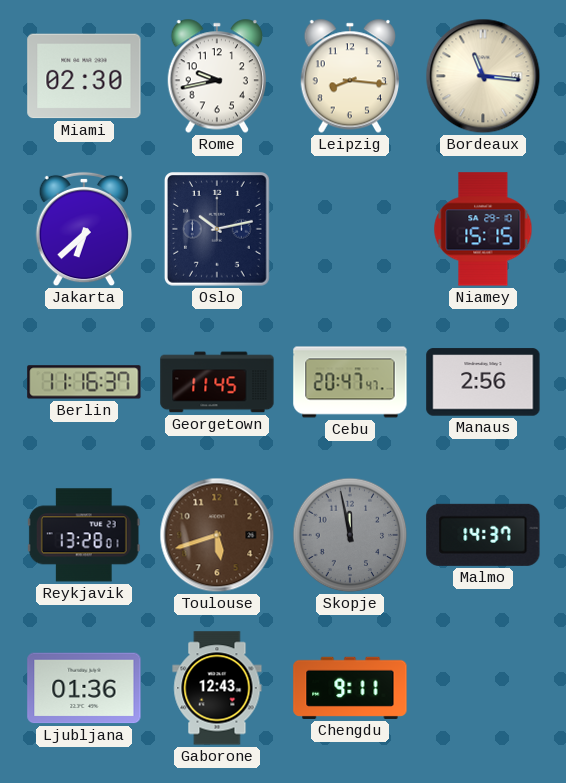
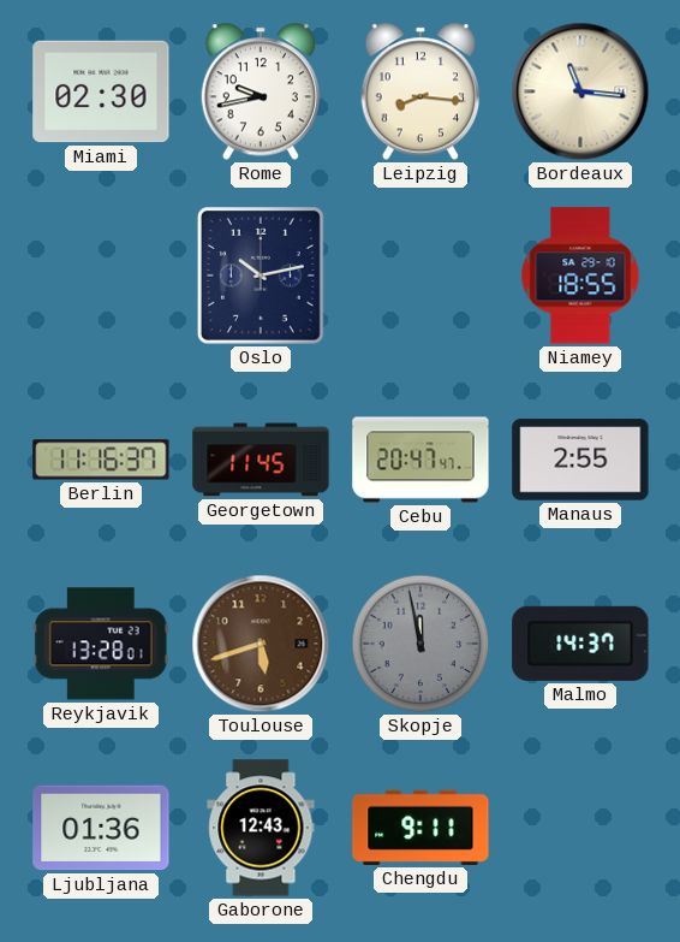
Jakarta: 6:38 -> none
Niamey: 15:15 -> 18:55
Manaus: 2:56 -> 2:55
